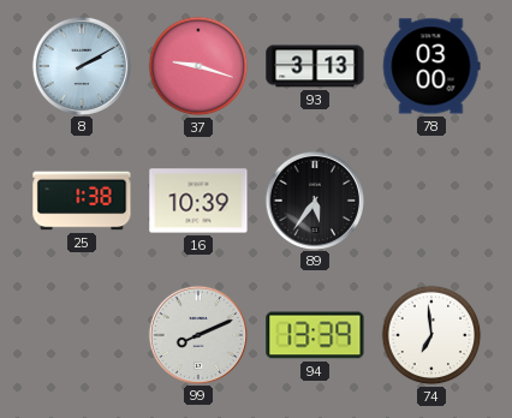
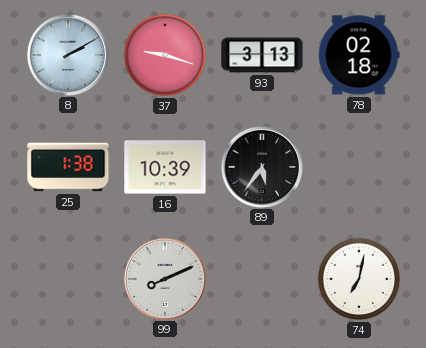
78: 03:00 -> 02:18
94: 13:39 -> none
74: 6:59 -> 7:02
